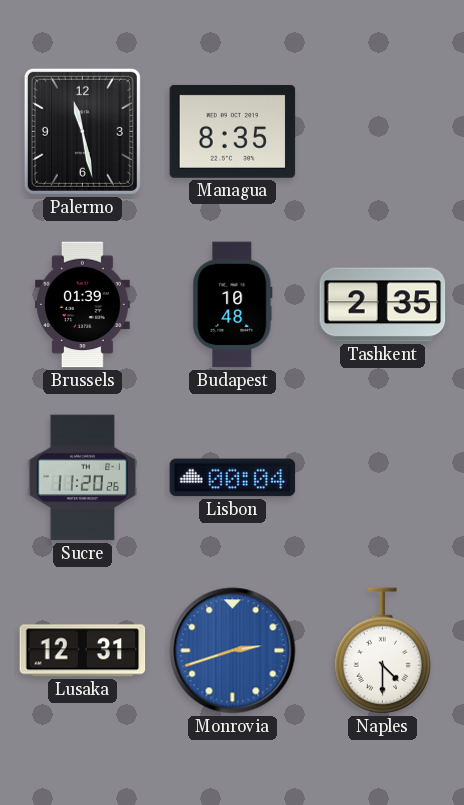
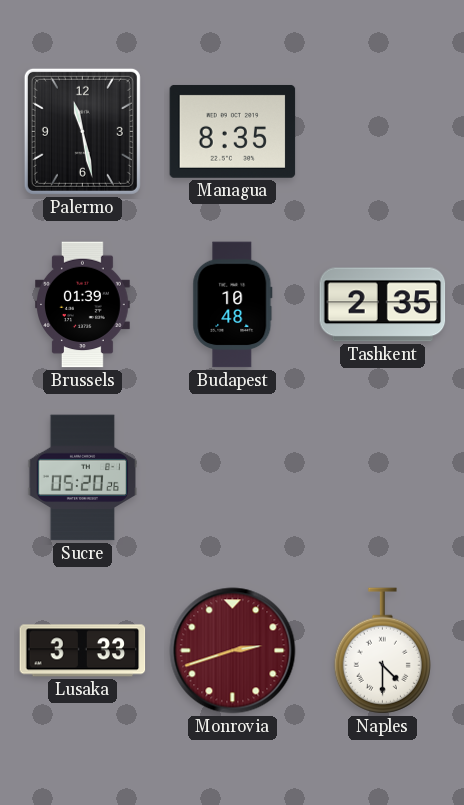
Sucre: 11:20 -> 05:20
Lisbon: 00:04 -> none
Lusaka: 12:31 -> 3:33
Monrovia dial: blue -> burgundy
